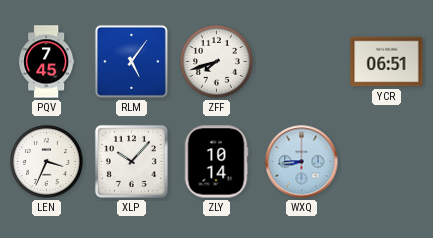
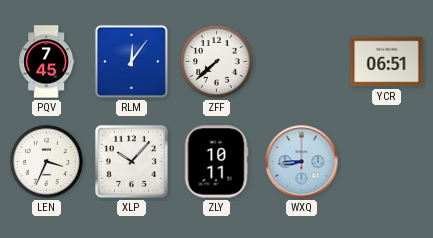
RLM: 5:06 -> 12:06
ZFF: 7:42 -> 7:38
ZLY: 10:14 -> 10:11
